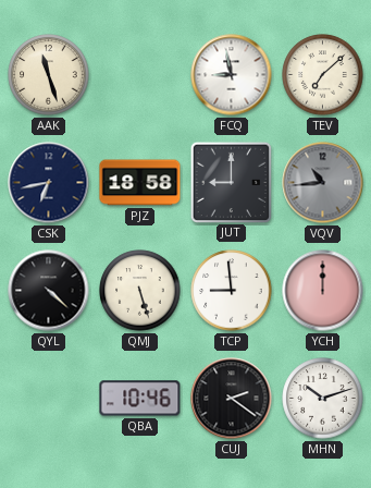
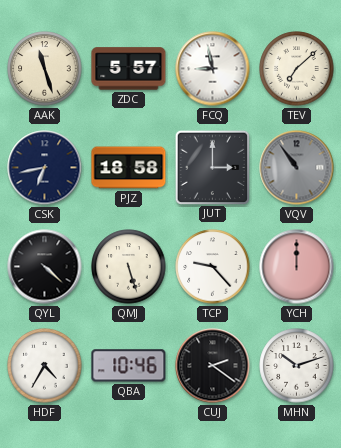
ZDC: none -> 5:57
JUT: 9:00 -> 3:00
VQV: 10:44 -> 10:54
TCP: 8:59 -> 9:23
HDF: none -> 4:35
